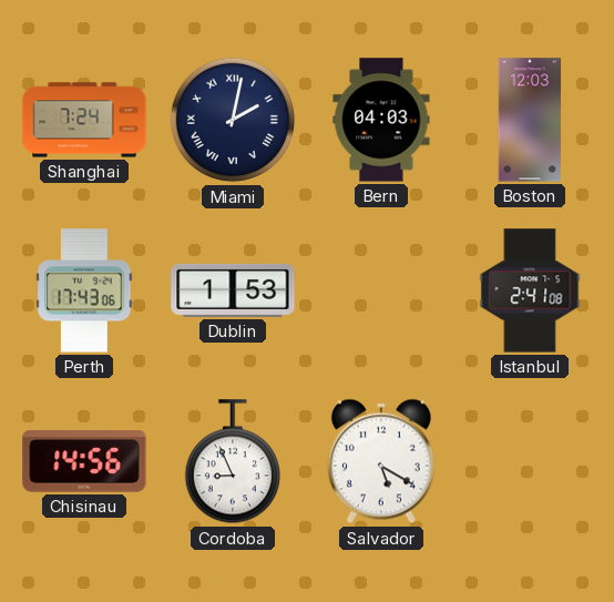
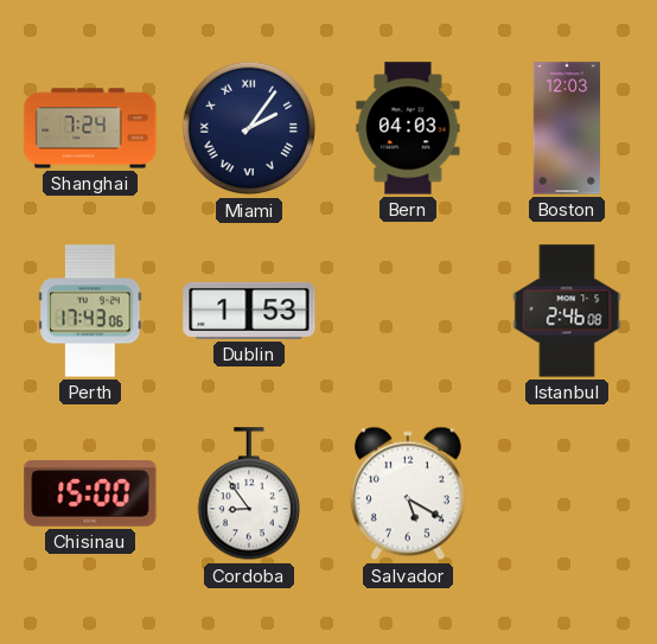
Miami: 2:02 -> 2:06
Istanbul: 2:41 -> 2:46
Chisinau: 14:56 -> 15:00
Cordoba: 8:56 -> 8:54
